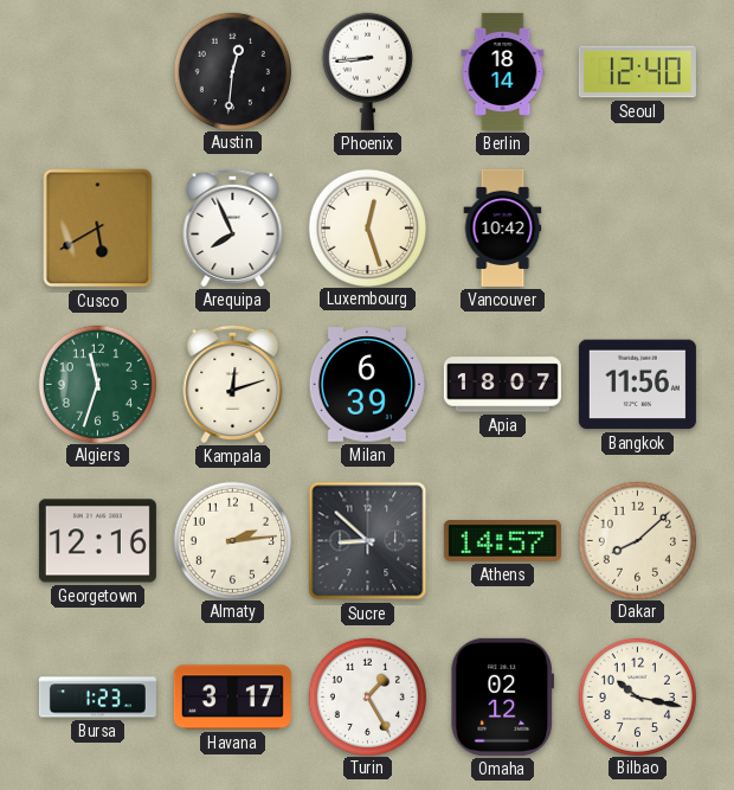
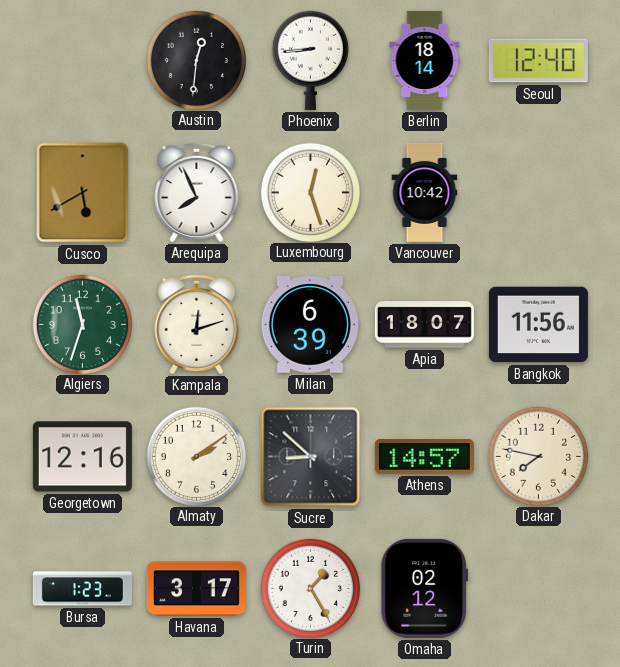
Almaty: 2:14 -> 2:09
Dakar: 8:08 -> 7:47
Bilbao: 10:17 -> none
